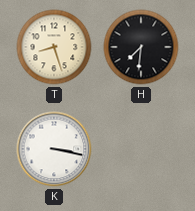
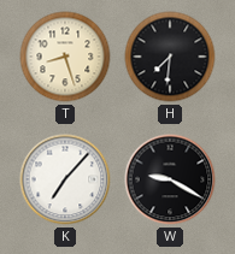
K: 3:17 -> 7:07
W: none -> 9:20
